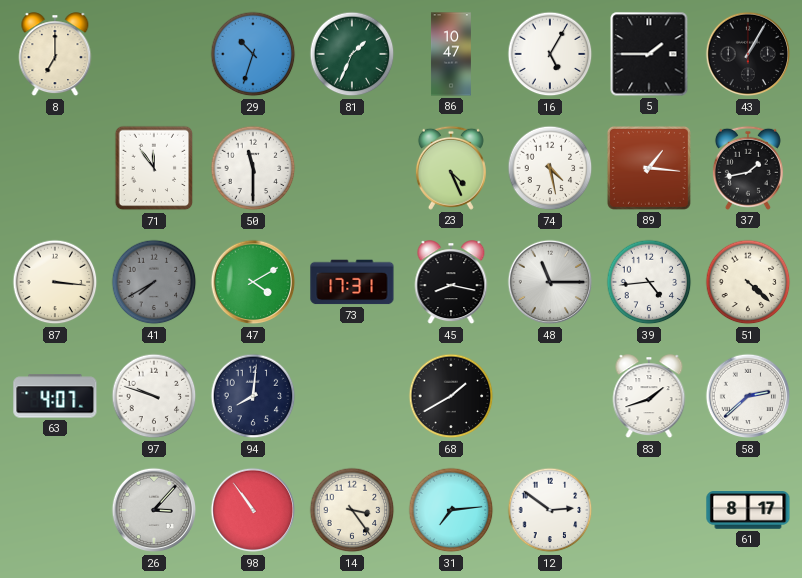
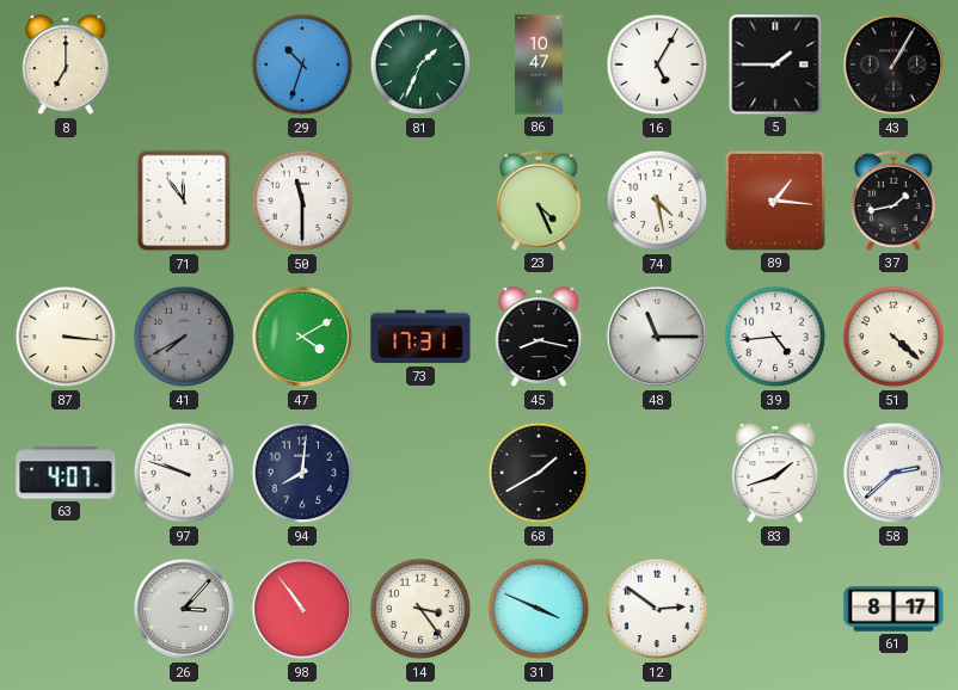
31: 7:14 -> 3:49
